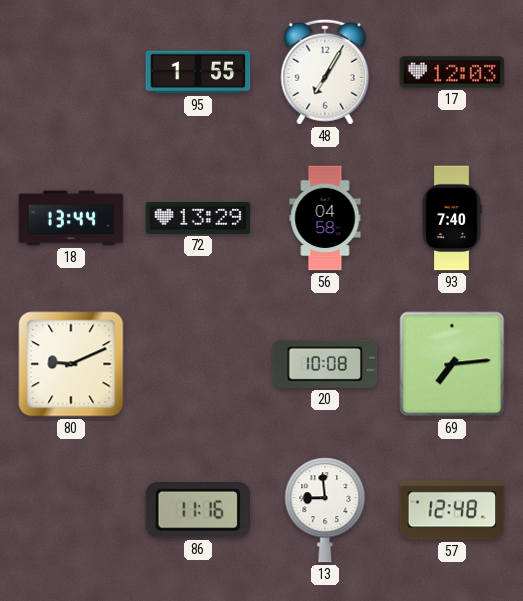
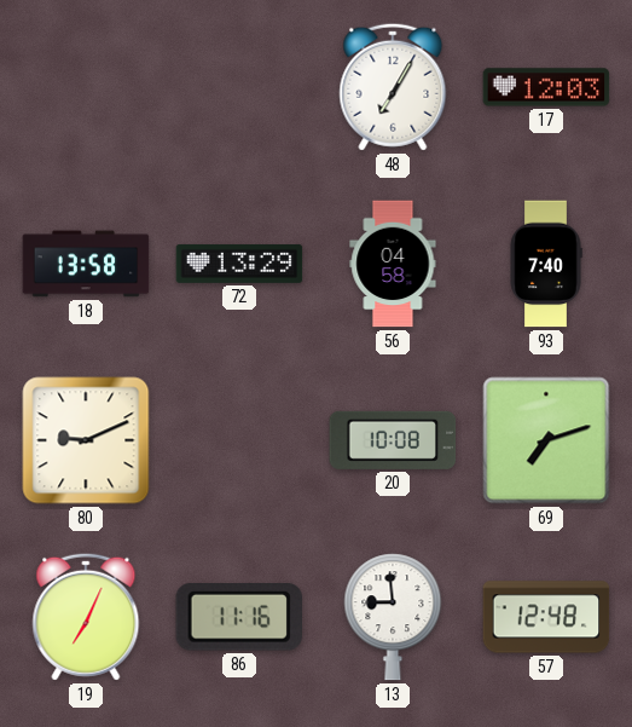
95: 1:55 -> none
18: 13:44 -> 13:58
69: 7:14 -> 7:12
19: none -> 7:04
